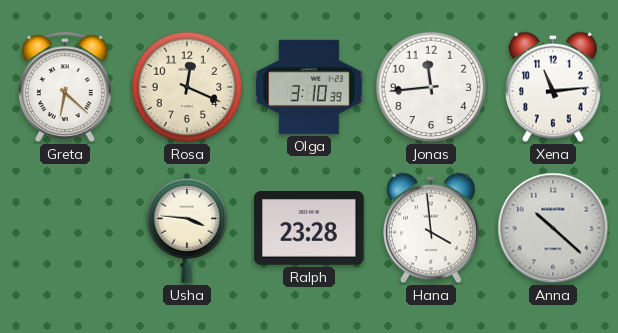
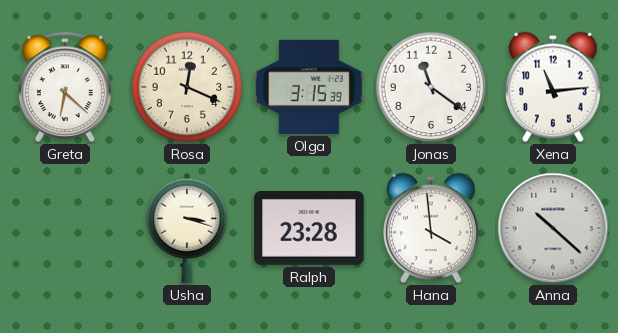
Olga: 3:10 -> 3:15
Jonas: 11:44 -> 11:21
Usha: 3:46 -> 3:18
